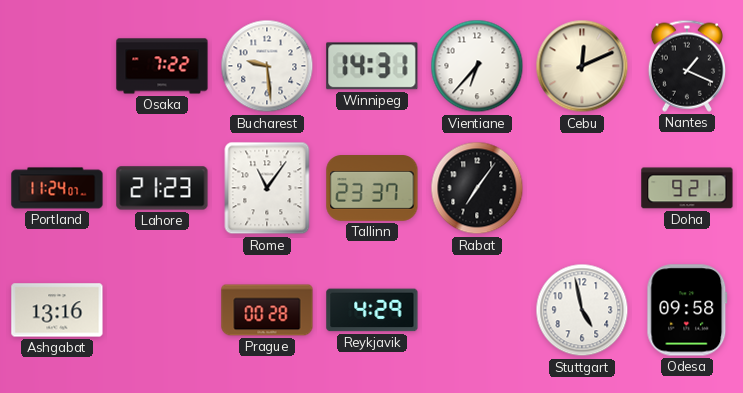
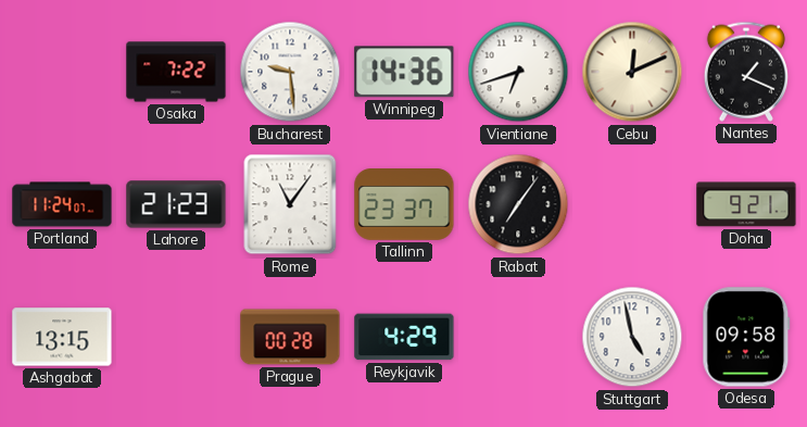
Winnipeg: 14:31 -> 14:36
Vientiane: 6:37 -> 6:42
Ashgabat: 13:16 -> 13:15
